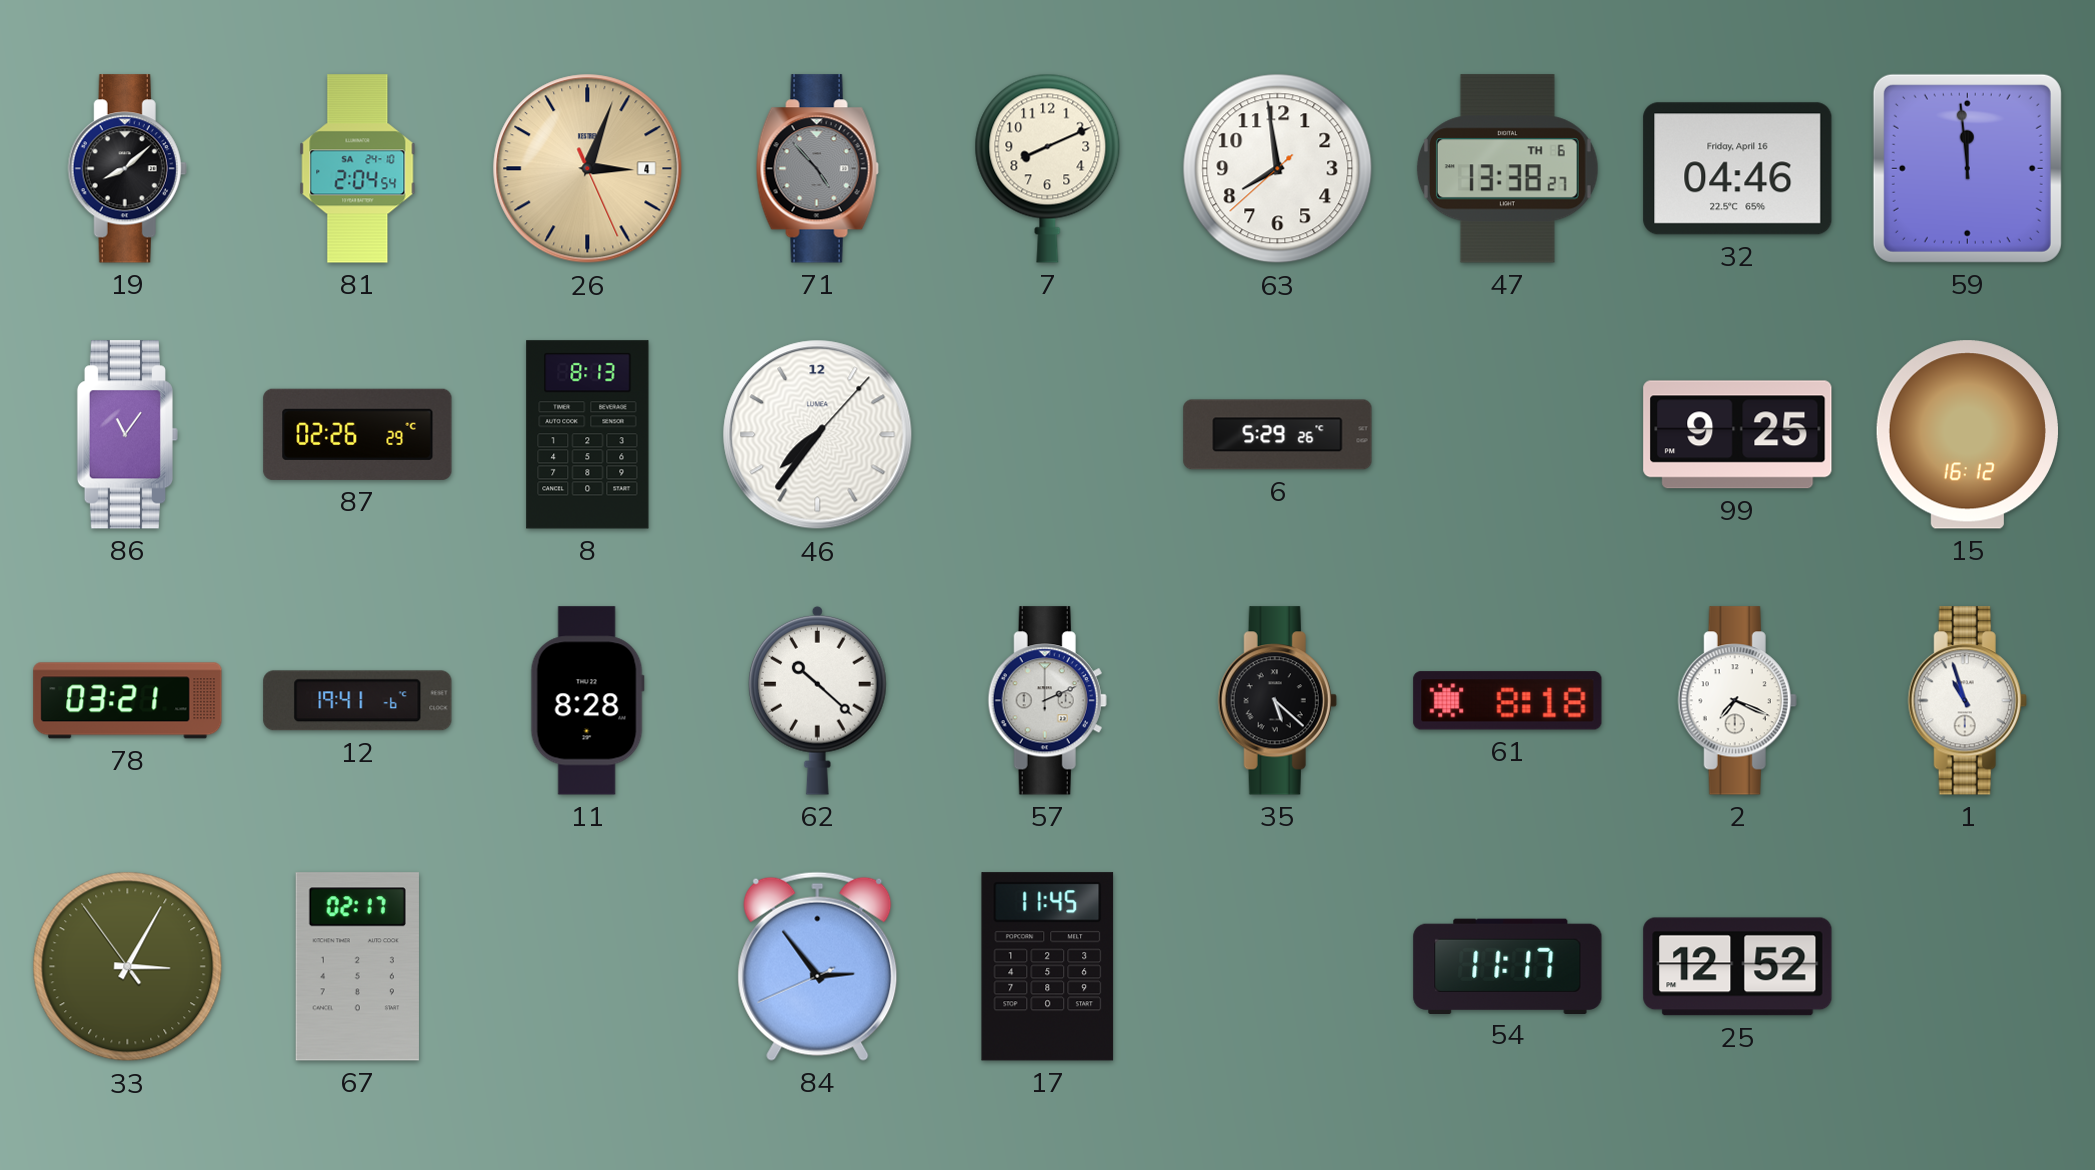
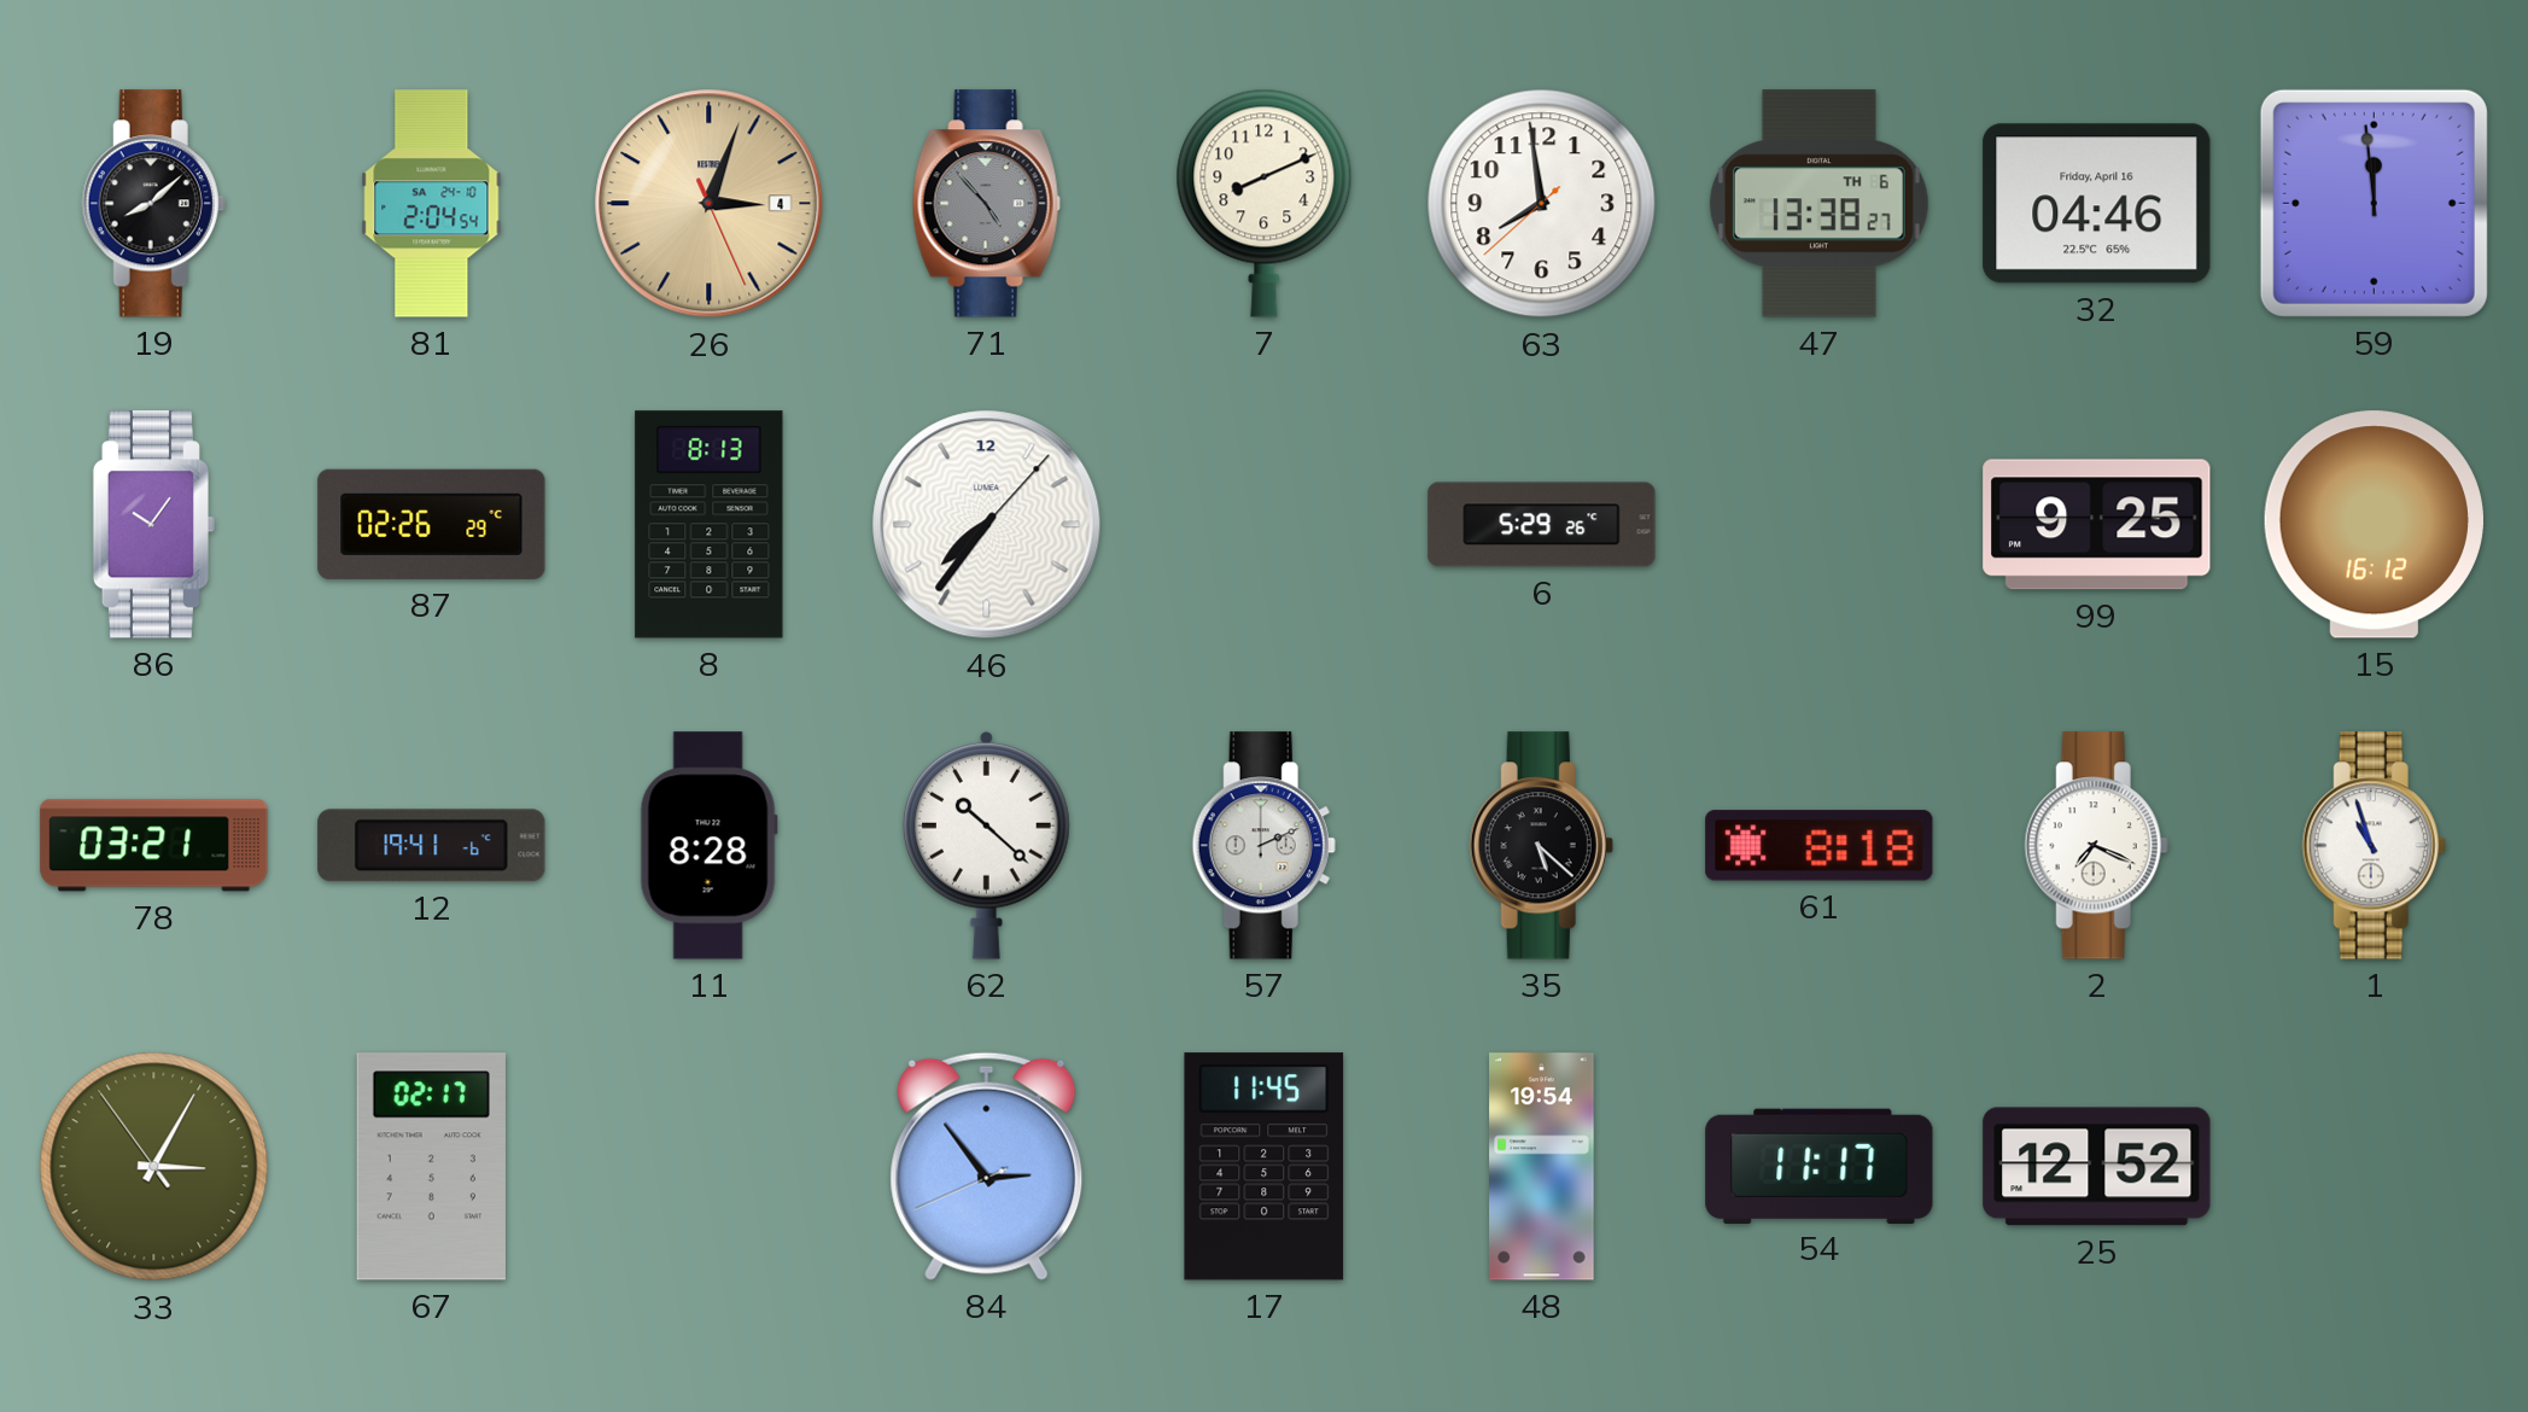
86: 11:06 -> 10:06
48: none -> 19:54
